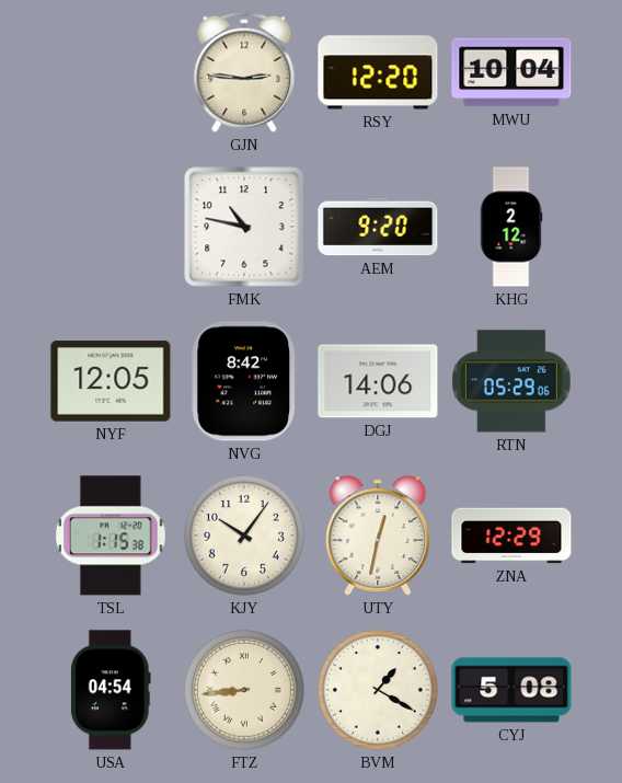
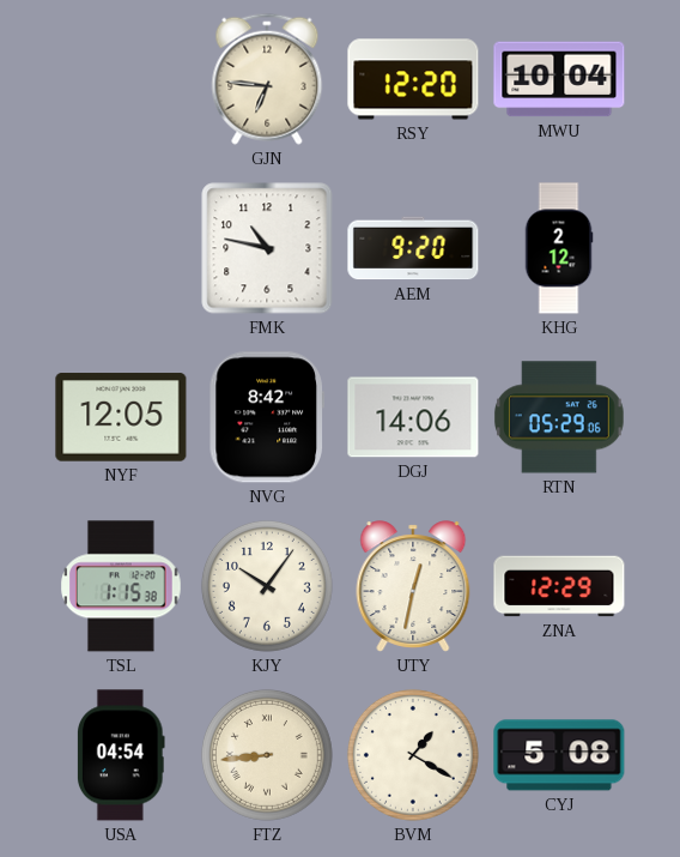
GJN: 2:46 -> 6:46
